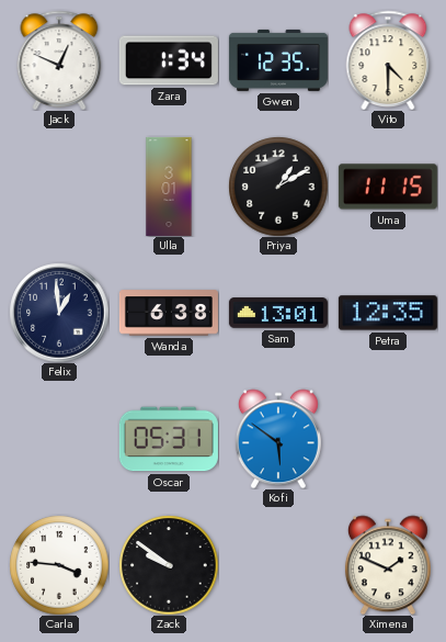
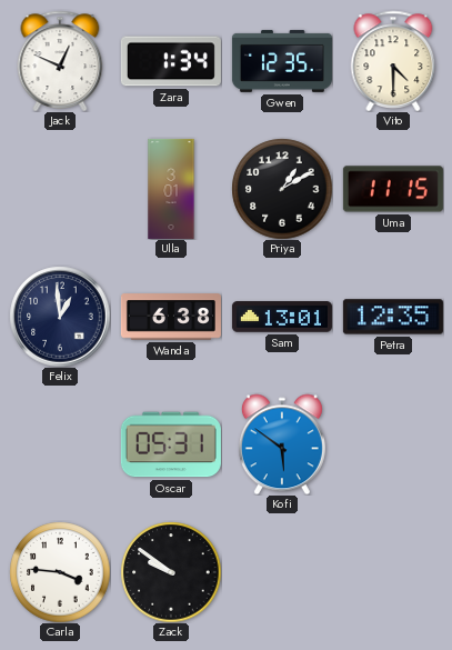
Ximena: 1:49 -> none
